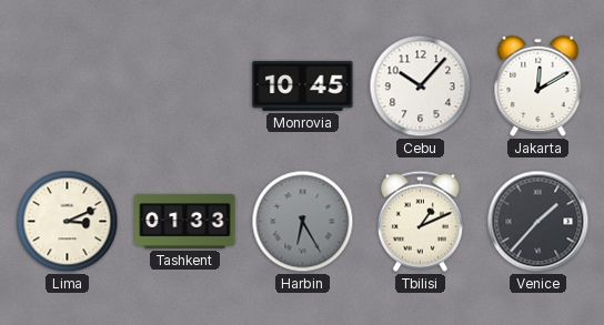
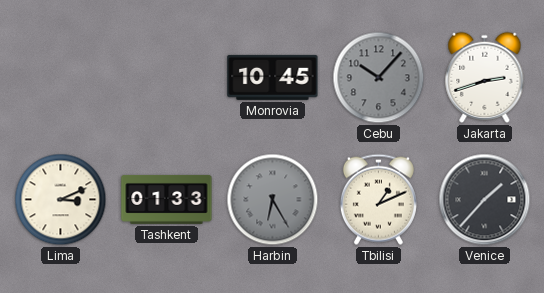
Cebu dial: white -> grey
Jakarta: 12:10 -> 2:42
